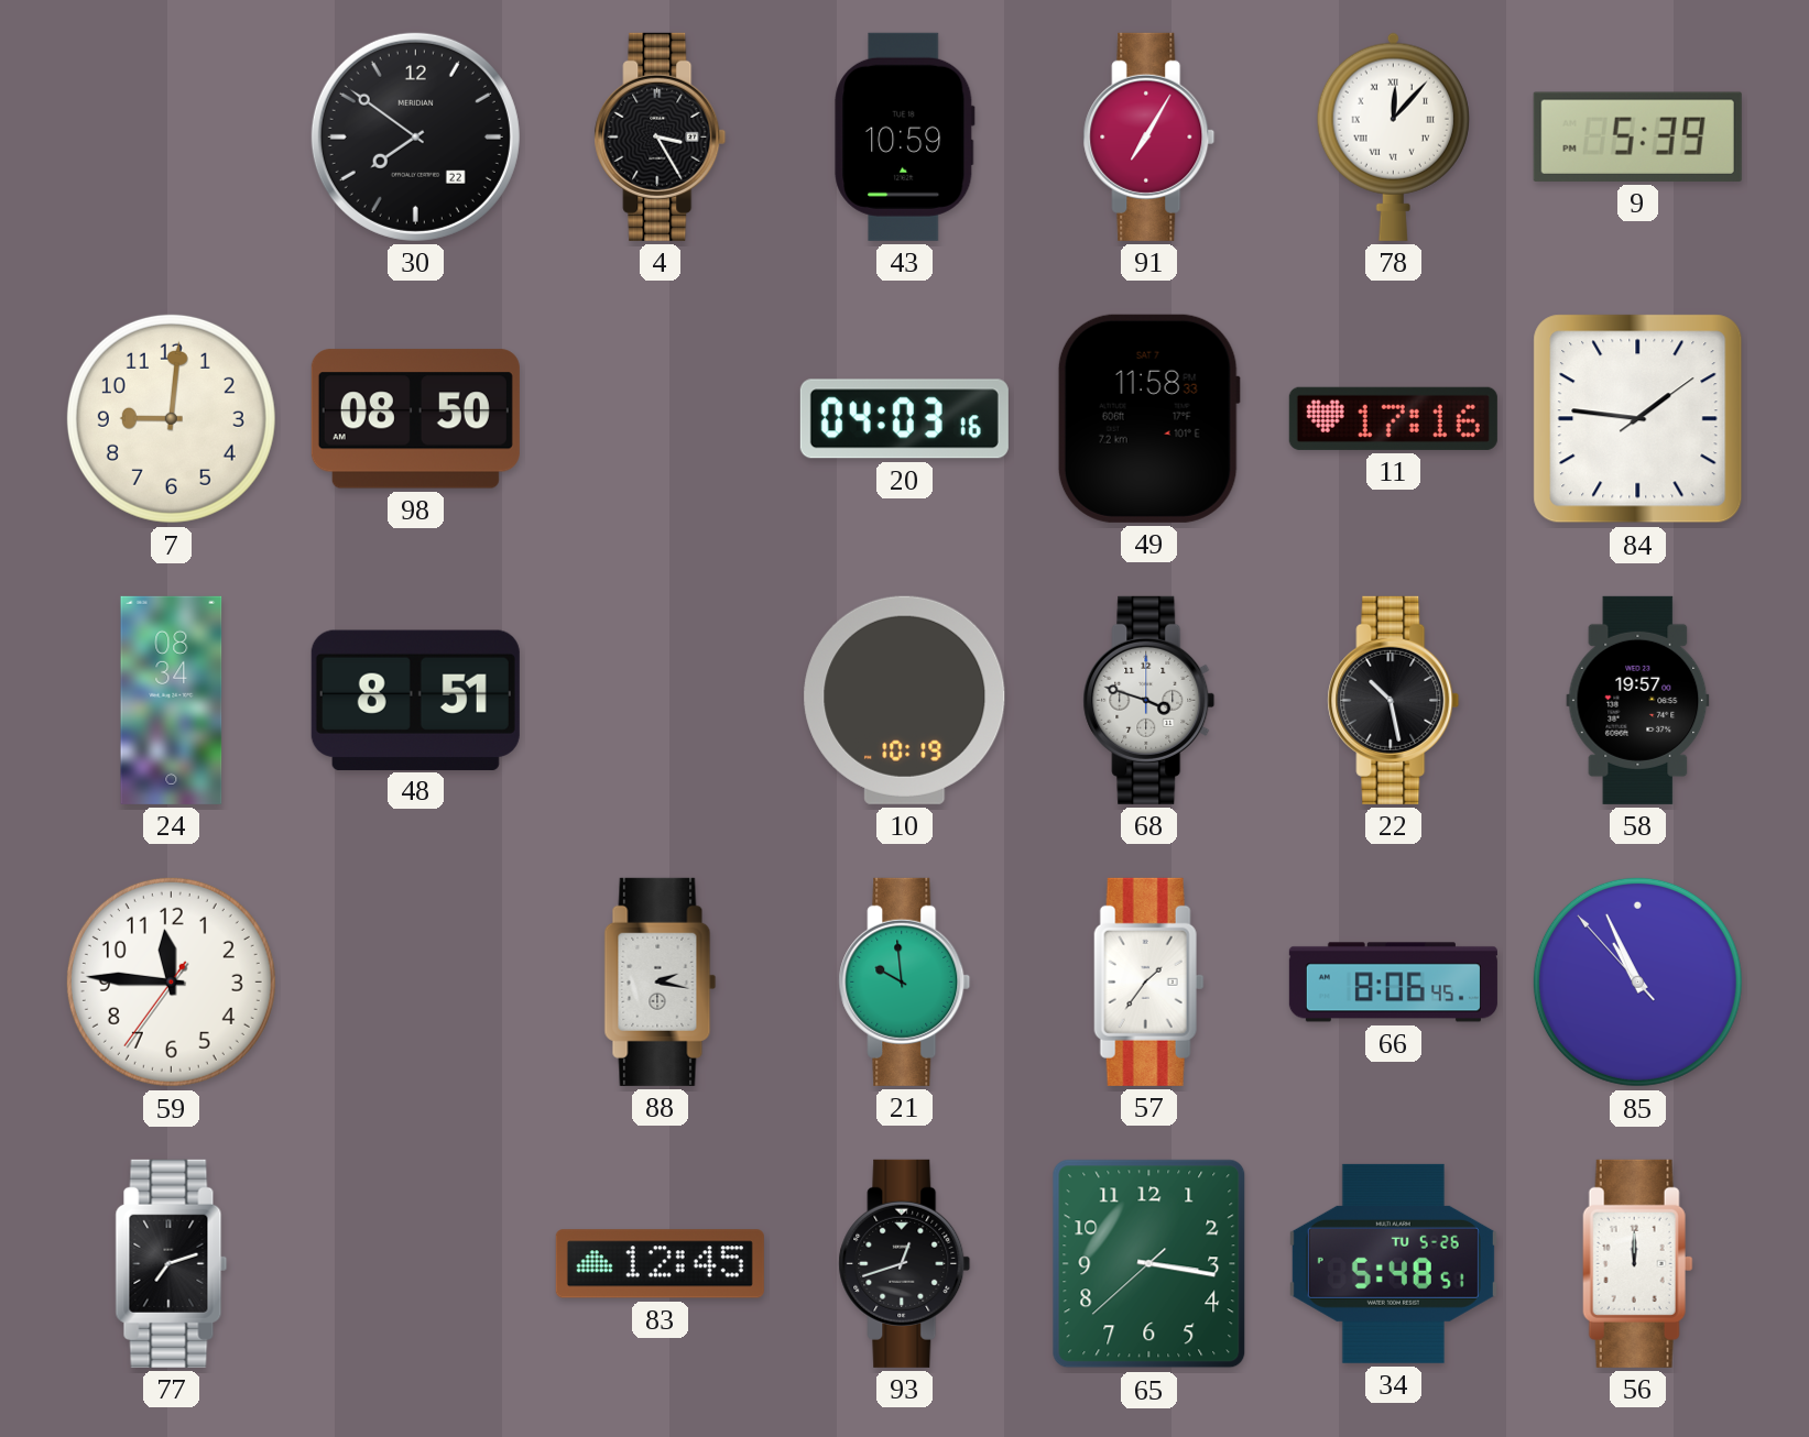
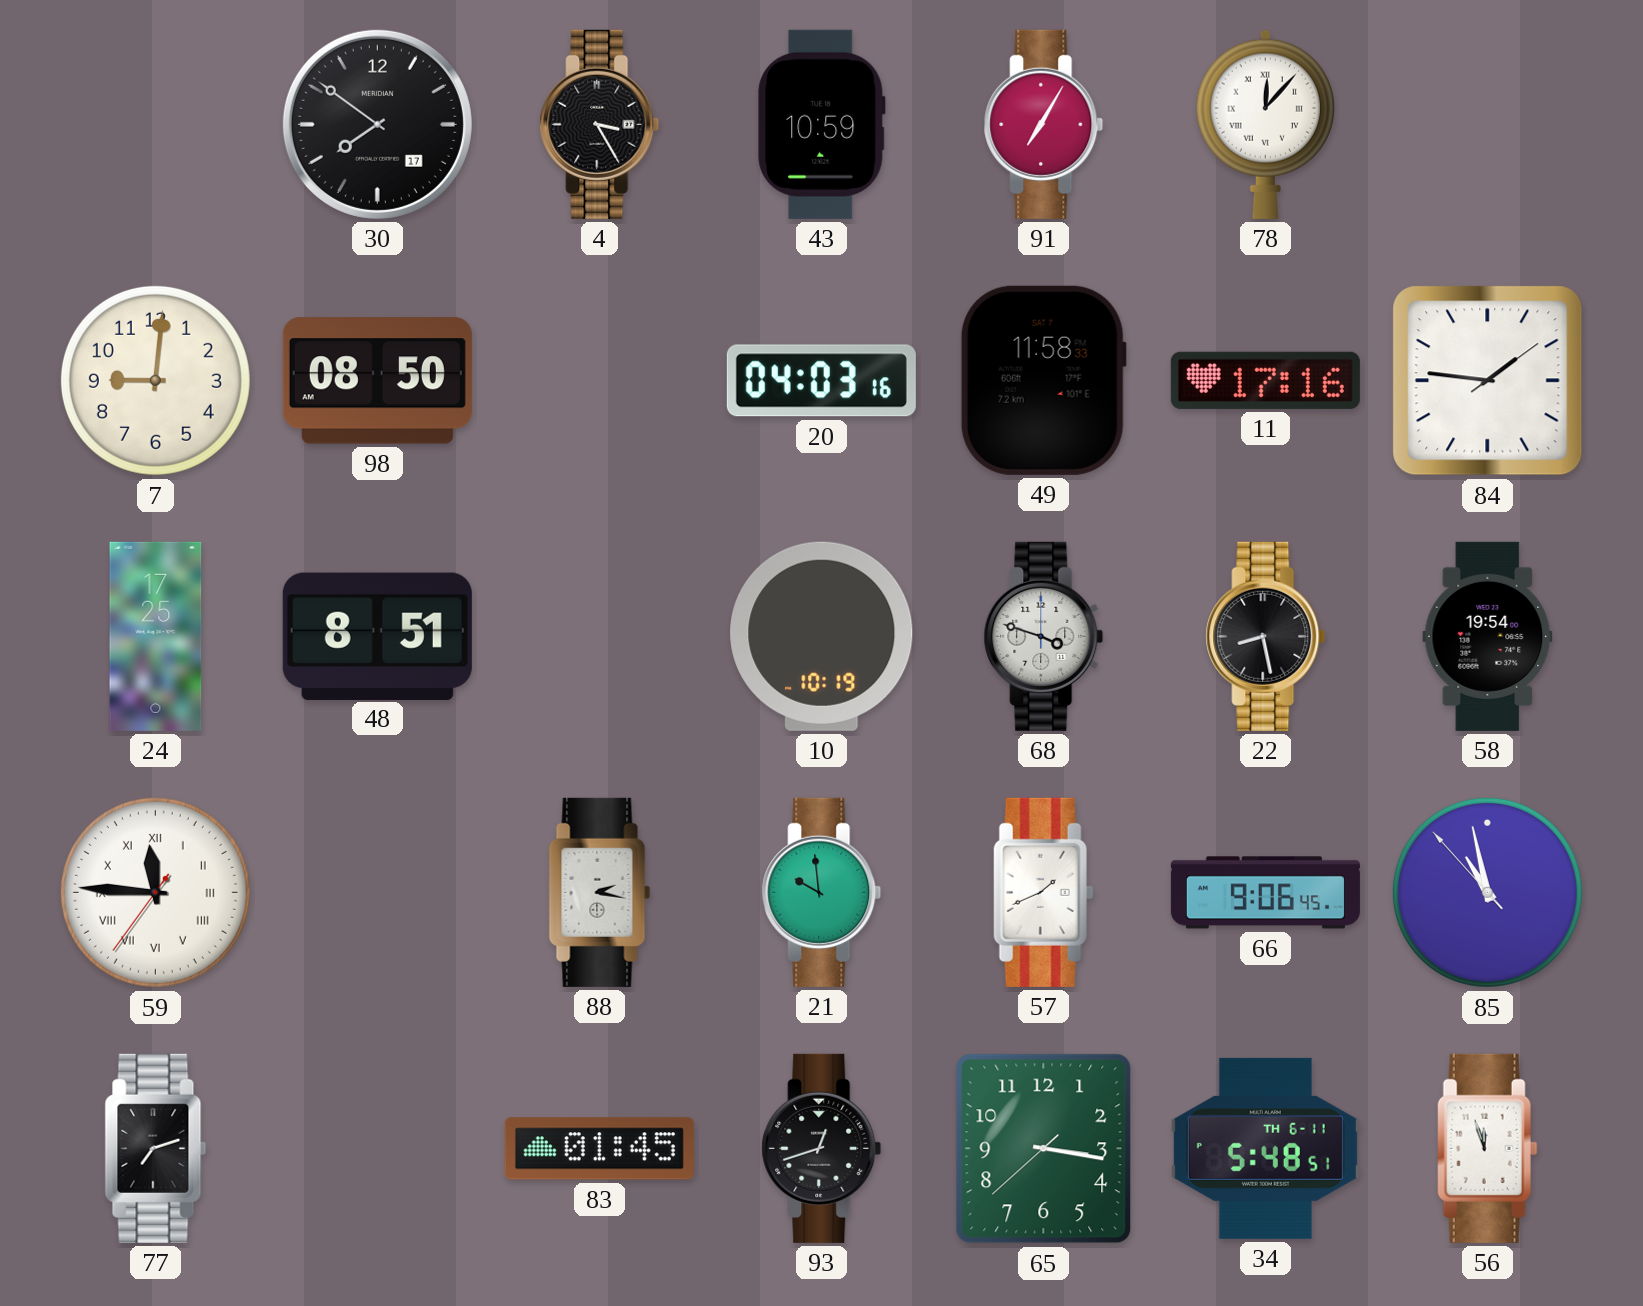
30 date: 22 -> 17
9: 5:39 -> none
24: 08:34 -> 17:25
22: 10:28 -> 8:28
58: 19:57 -> 19:54
59 numerals: Arabic -> Roman
57: 1:36 -> 1:41
66: 8:06 -> 9:06
85: 10:55 -> 10:57
83: 12:45 -> 01:45
34 date: TU 5-26 -> TH 6-11
56: 12:00 -> 11:57
